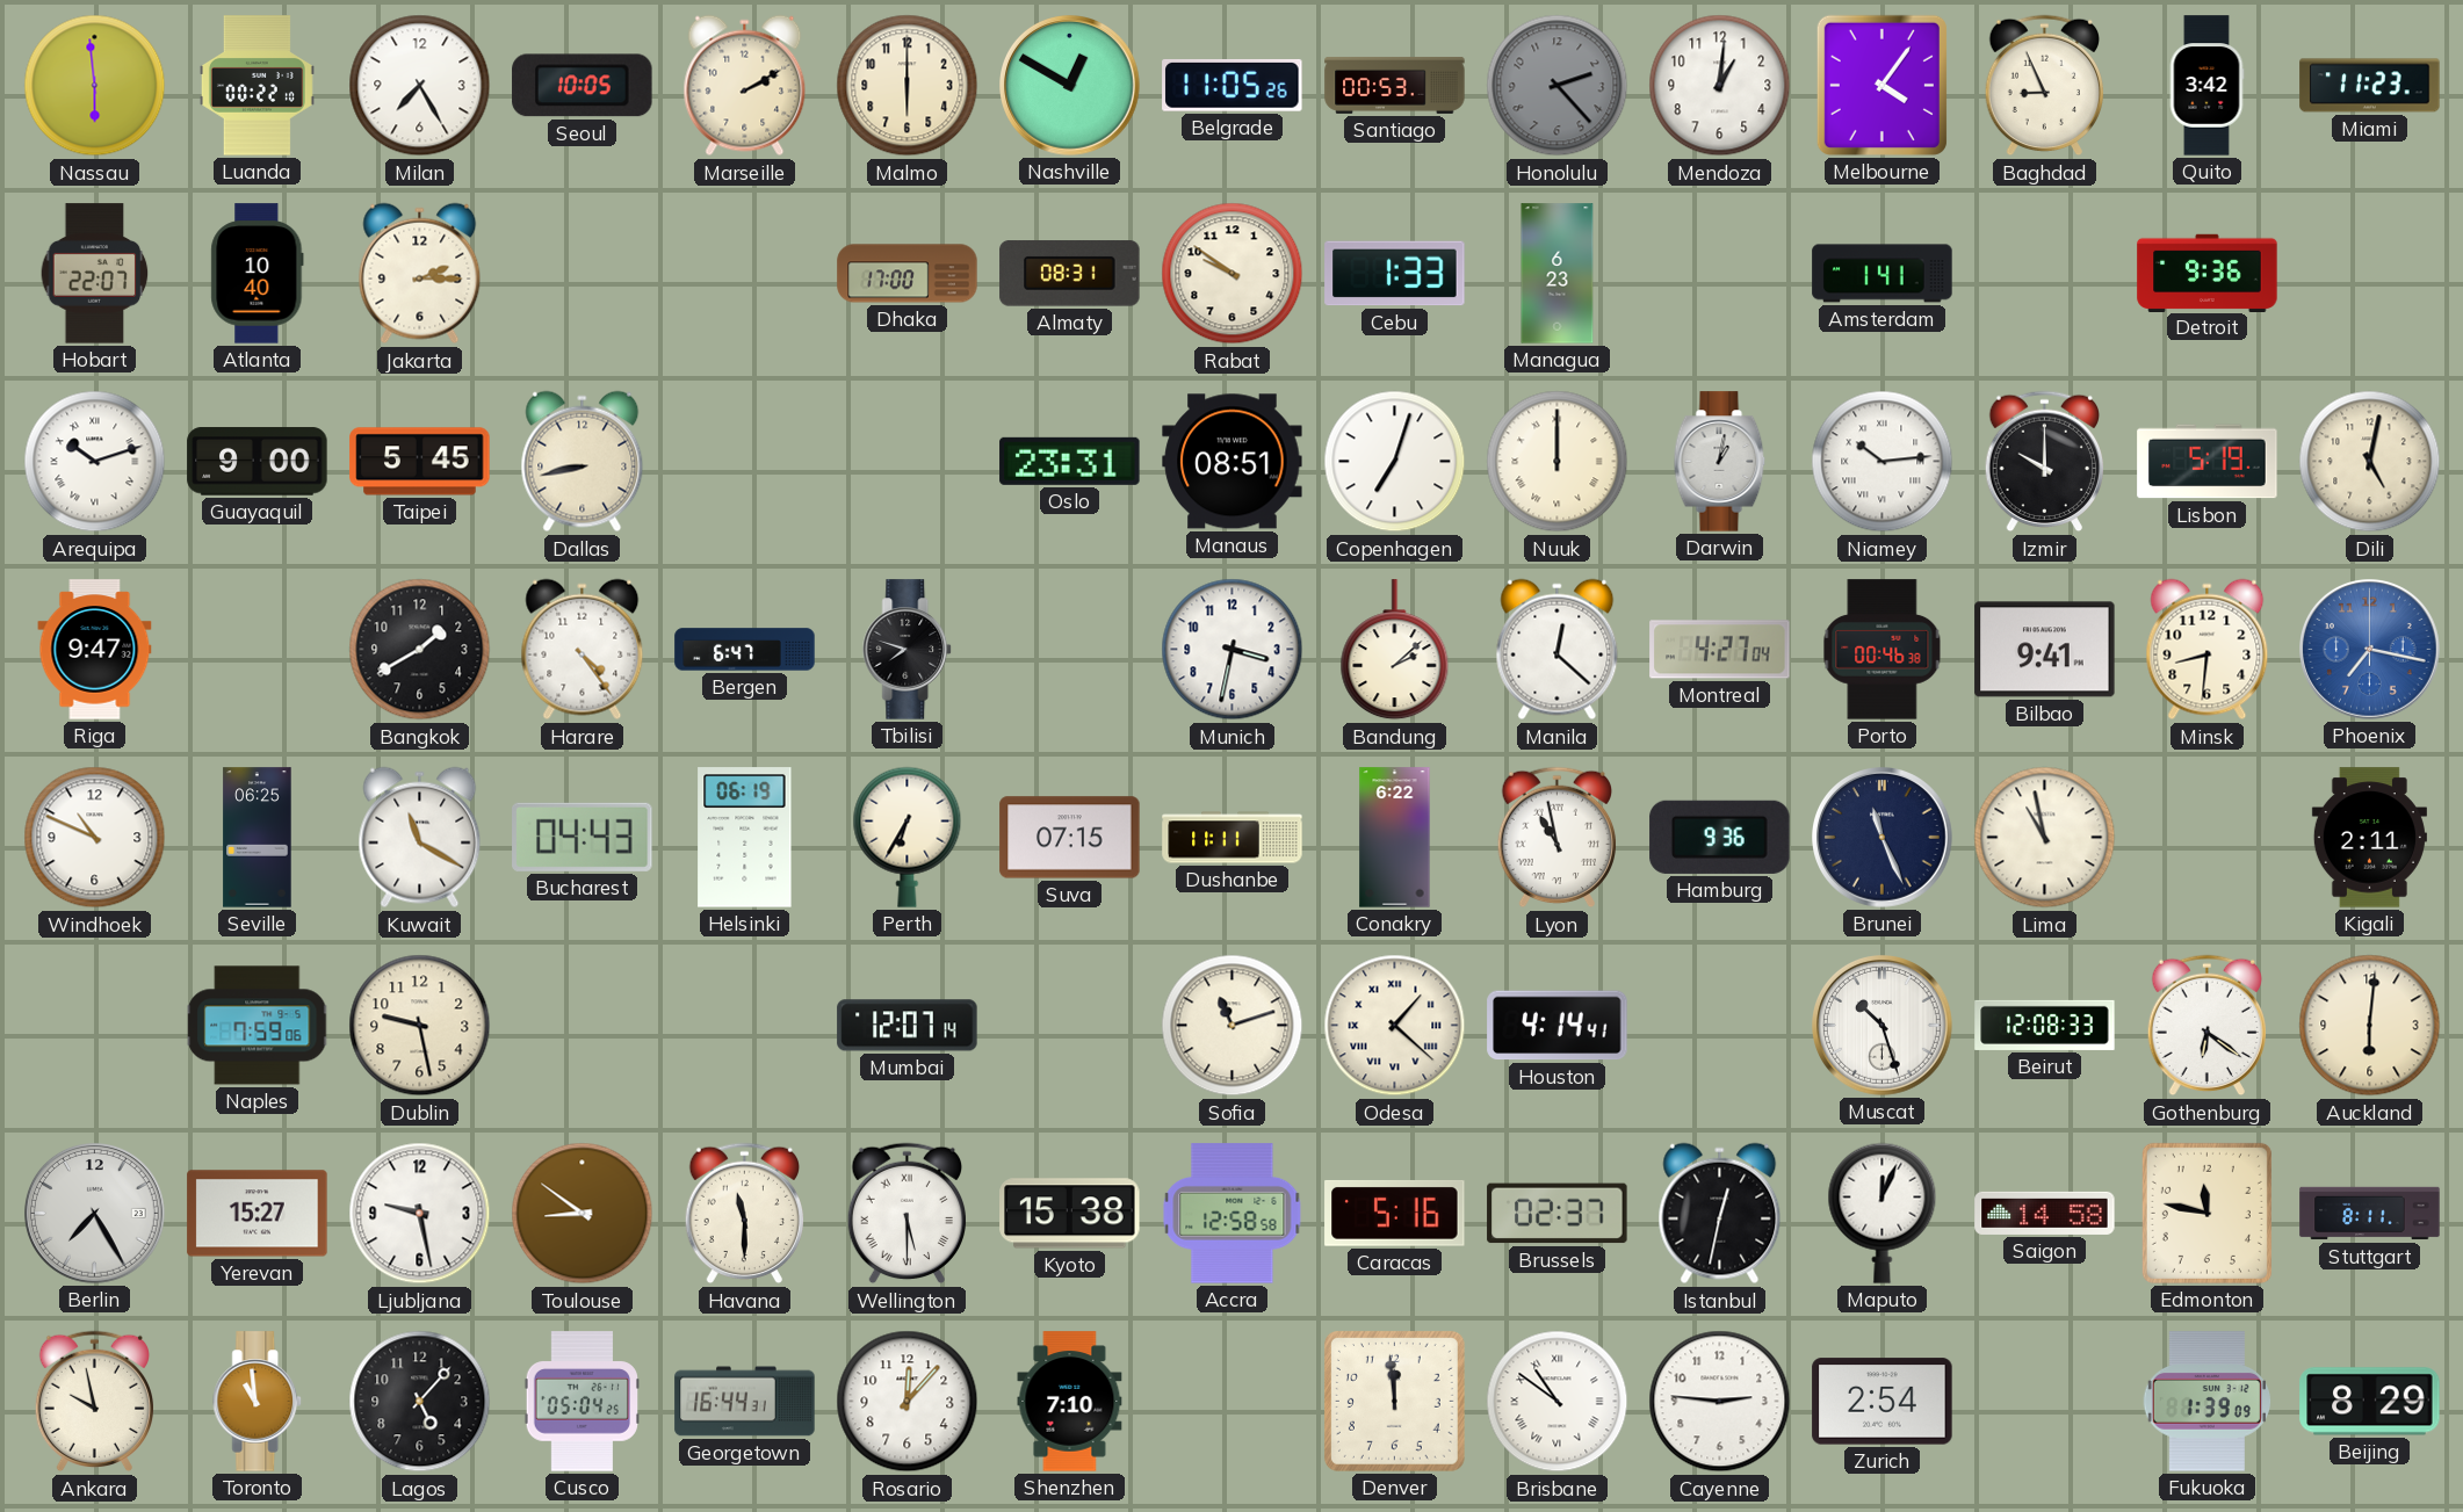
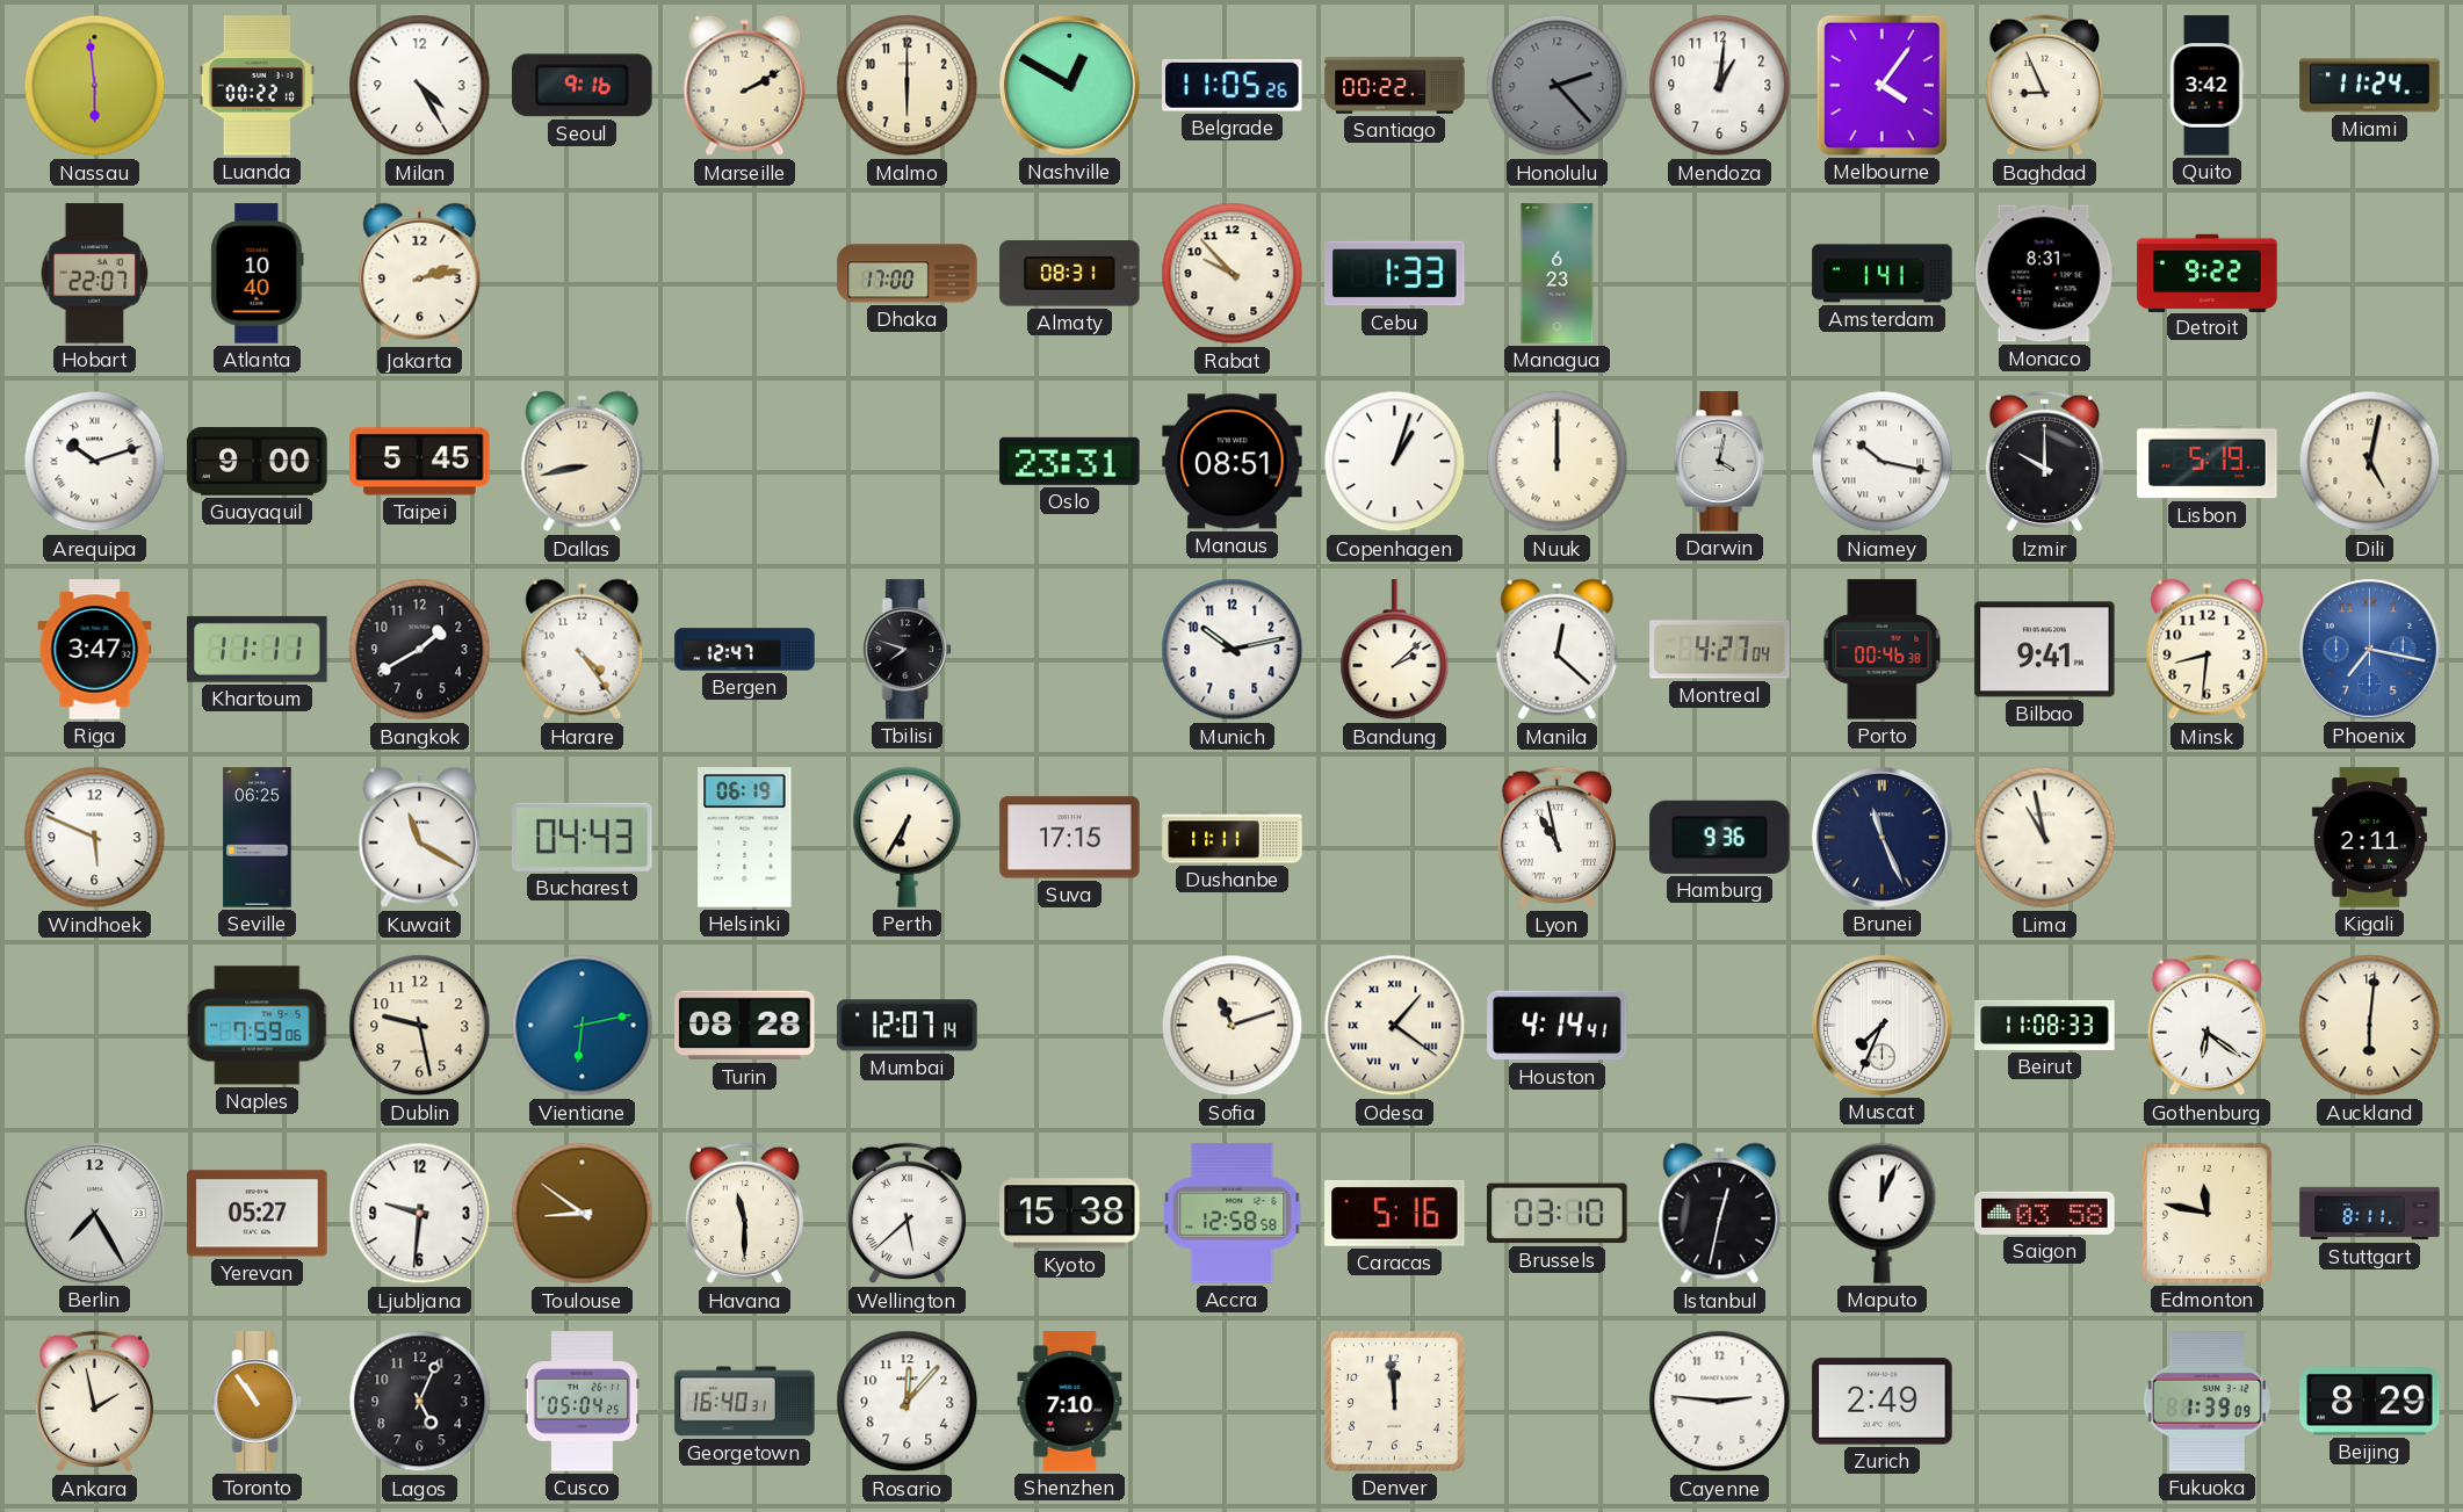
Milan: 7:25 -> 4:25
Seoul: 10:05 -> 9:16
Santiago: 00:53 -> 00:22
Miami: 11:23 -> 11:24
Jakarta: 2:15 -> 2:13
Rabat: 9:51 -> 9:53
Monaco: none -> 8:31
Detroit: 9:36 -> 9:22
Copenhagen: 7:03 -> 1:03
Darwin: 1:02 -> 4:02
Niamey: 10:14 -> 10:17
Riga: 9:47 -> 3:47
Khartoum: none -> 11:11
Bergen: 6:47 -> 12:47
Munich: 3:32 -> 10:13
Windhoek: 10:49 -> 5:49
Suva: 07:15 -> 17:15
Conakry: 6:22 -> none
Vientiane: none -> 6:13
Turin: none -> 08:28
Odesa: 1:22 -> 1:21
Muscat: 10:27 -> 7:34
Beirut: 12:08 -> 11:08
Yerevan: 15:27 -> 05:27
Ljubljana: 9:28 -> 9:31
Wellington: 5:30 -> 5:38
Brussels: 02:37 -> 03:10
Saigon: 14:58 -> 03:58
Ankara: 9:58 -> 1:58
Toronto: 10:59 -> 10:54
Lagos: 5:07 -> 5:04
Georgetown: 16:44 -> 16:40
Brisbane: 10:51 -> none
Zurich: 2:54 -> 2:49
